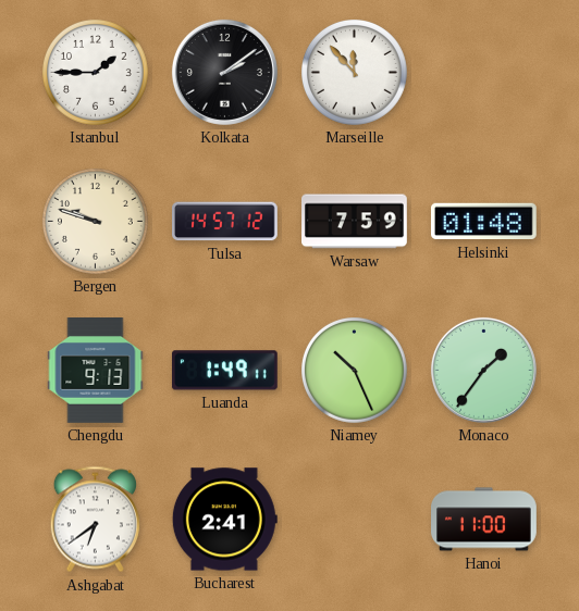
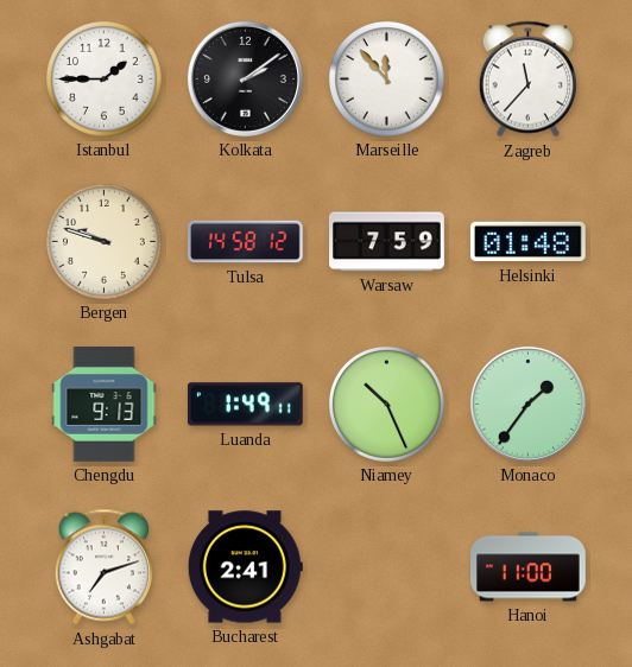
Zagreb: none -> 11:37
Tulsa: 14:57 -> 14:58
Ashgabat: 6:39 -> 7:12
